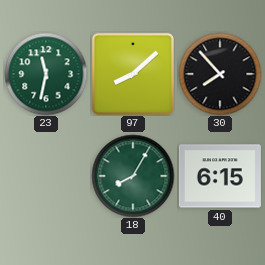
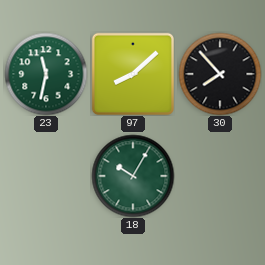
18: 8:05 -> 10:05
40: 6:15 -> none
